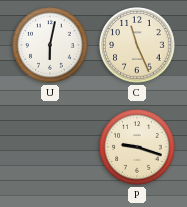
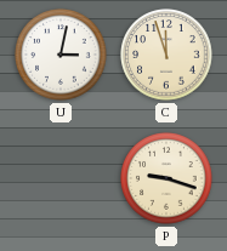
U: 6:02 -> 3:02
C: 11:26 -> 11:57
